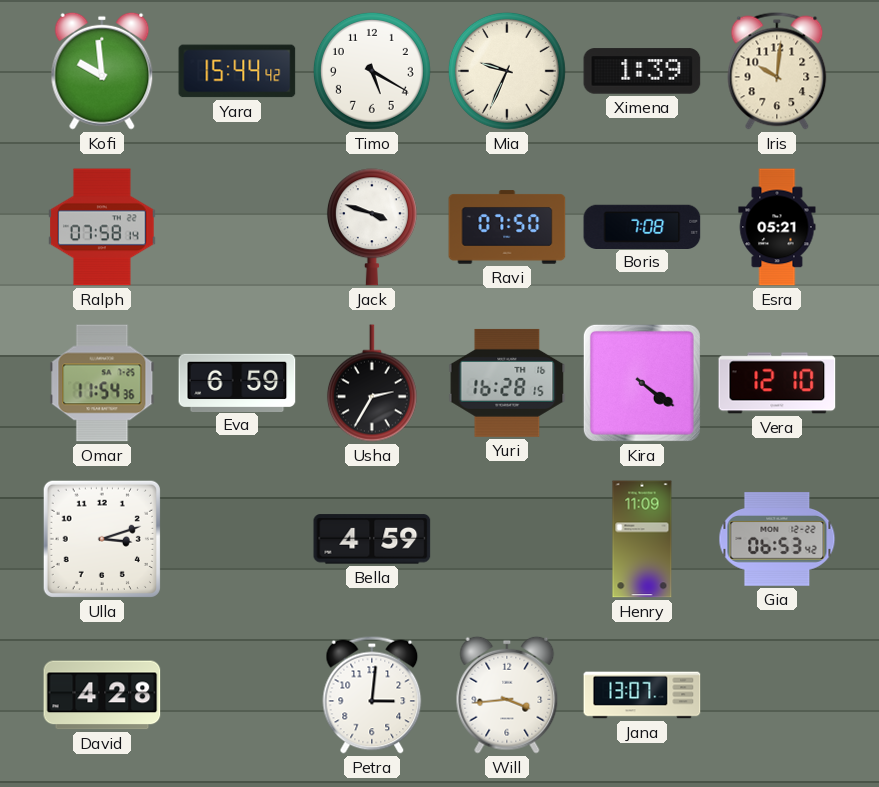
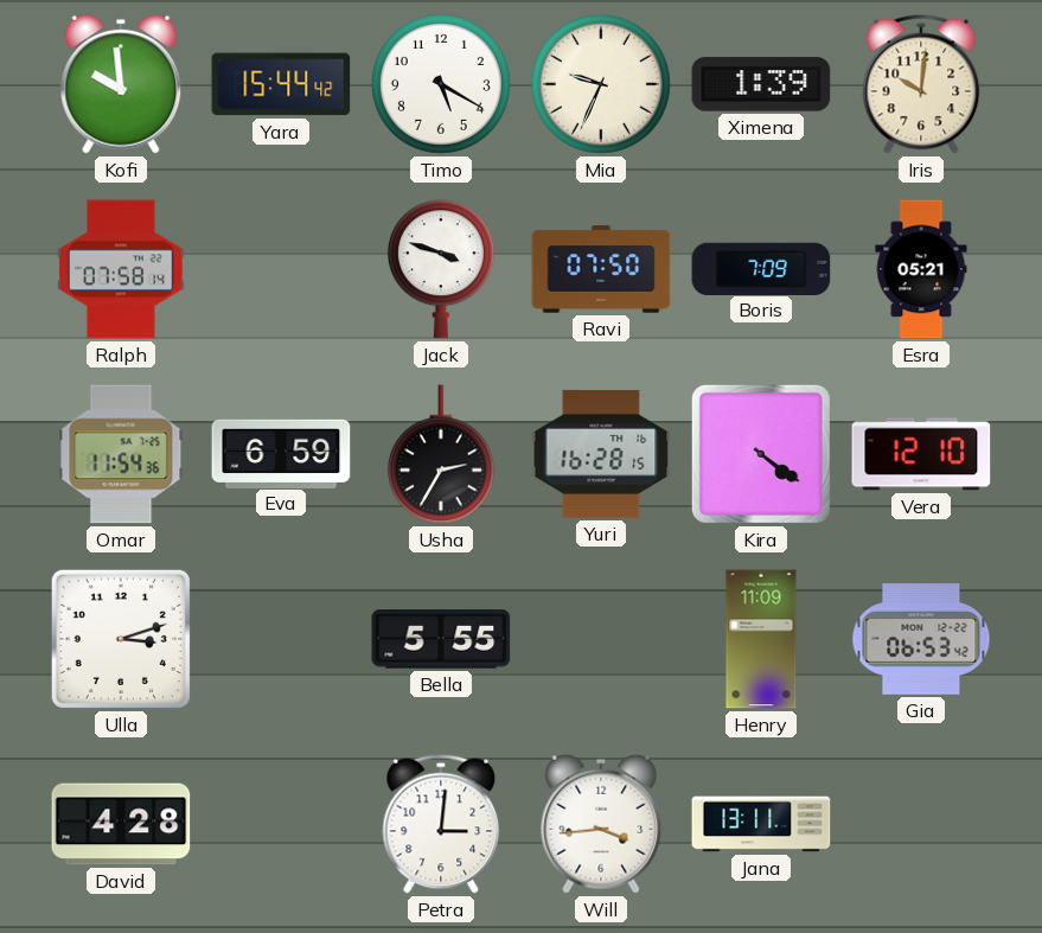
Boris: 7:08 -> 7:09
Bella: 4:59 -> 5:55
Jana: 13:07 -> 13:11
